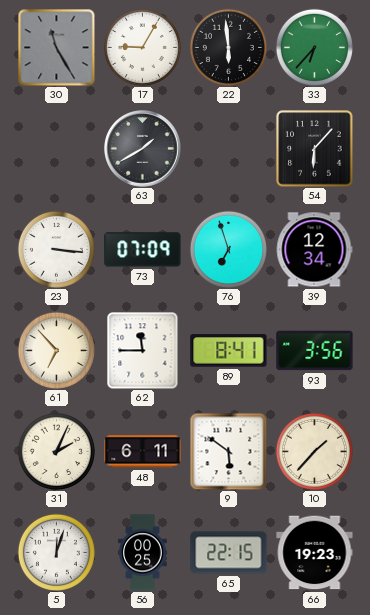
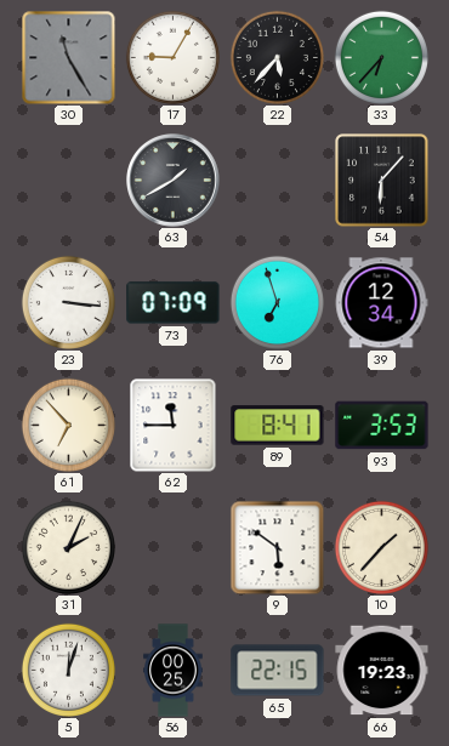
22: 5:59 -> 5:37
93: 3:56 -> 3:53
48: 6:11 -> none
